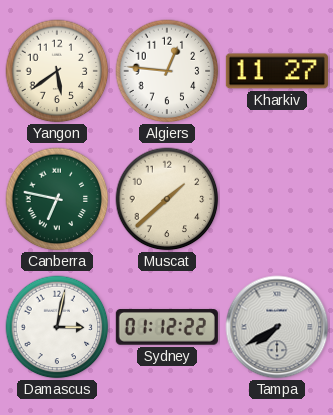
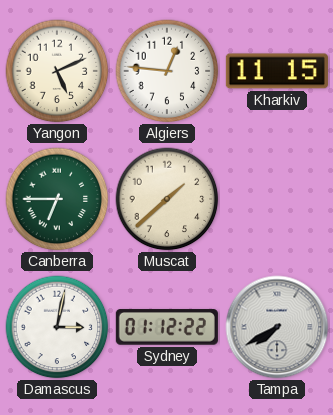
Yangon: 5:39 -> 5:11
Kharkiv: 11:27 -> 11:15
Canberra: 6:47 -> 6:45
